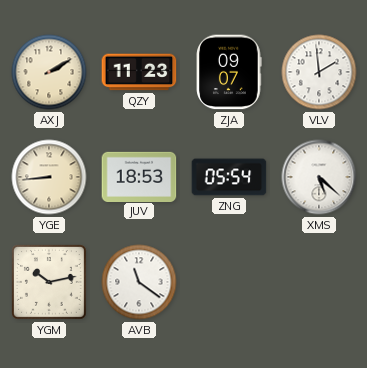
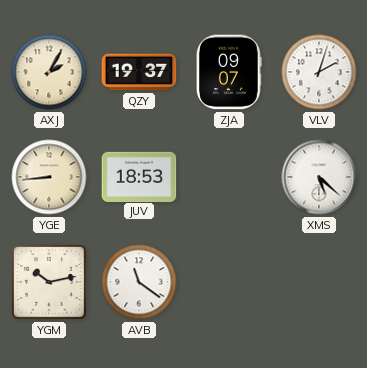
AXJ: 2:10 -> 2:05
QZY: 11:23 -> 19:37
VLV: 1:59 -> 2:03
ZNG: 05:54 -> none
